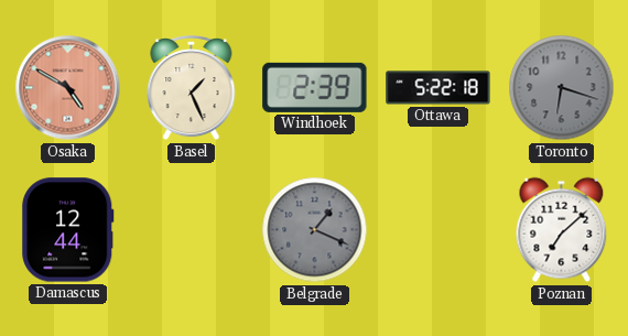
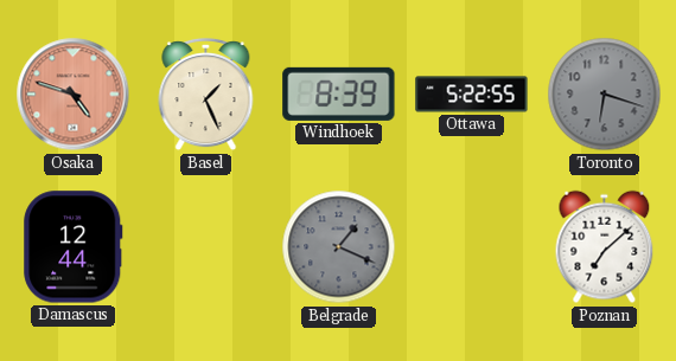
Osaka: 4:50 -> 4:48
Windhoek: 2:39 -> 8:39
Ottawa: 5:22:18 -> 5:22:55
